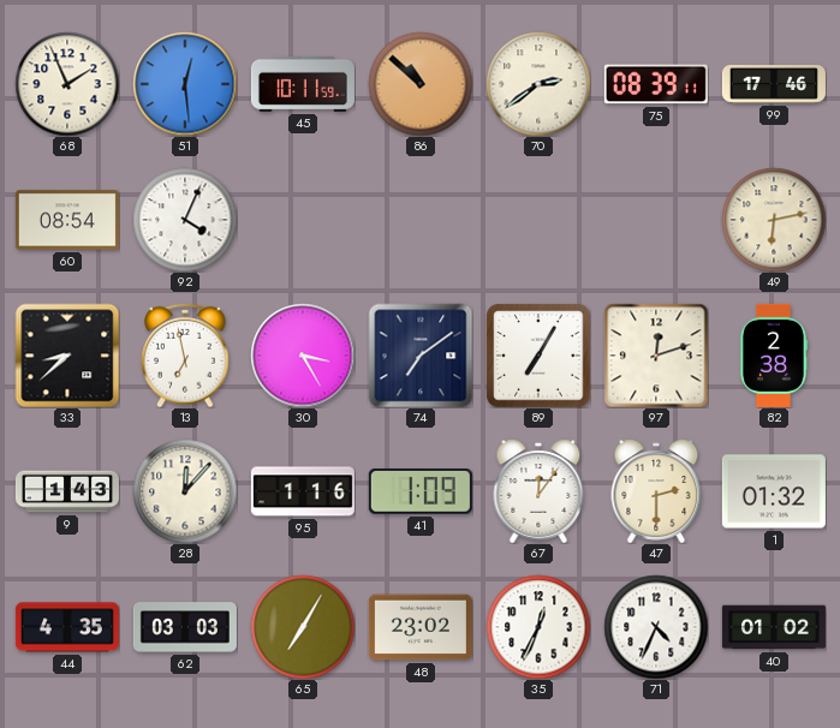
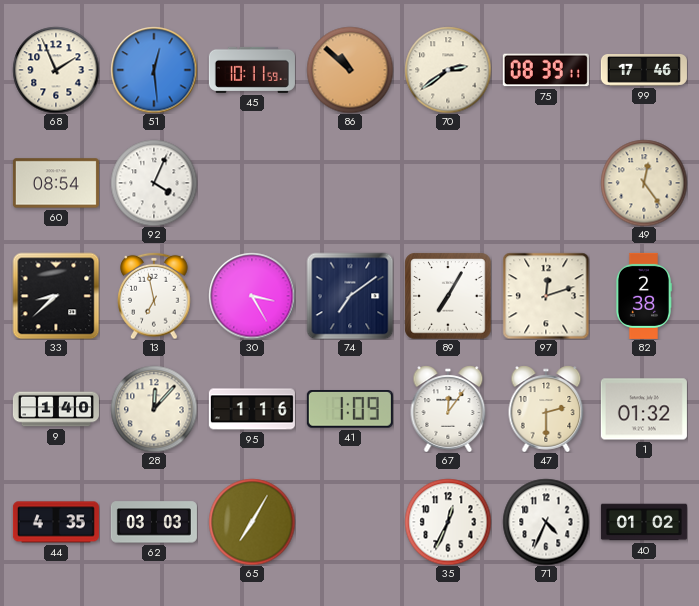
49: 6:13 -> 12:24
9: 1:43 -> 1:40
48: 23:02 -> none
